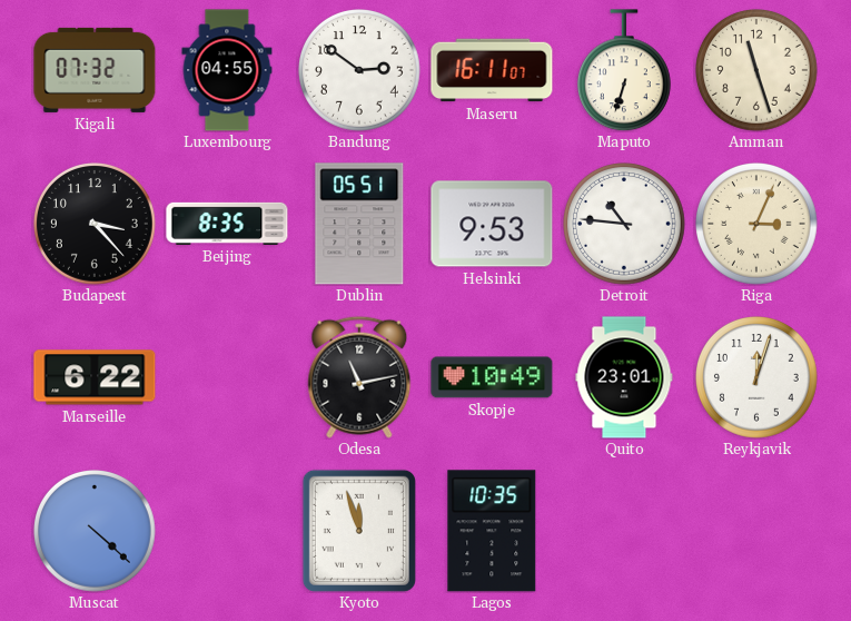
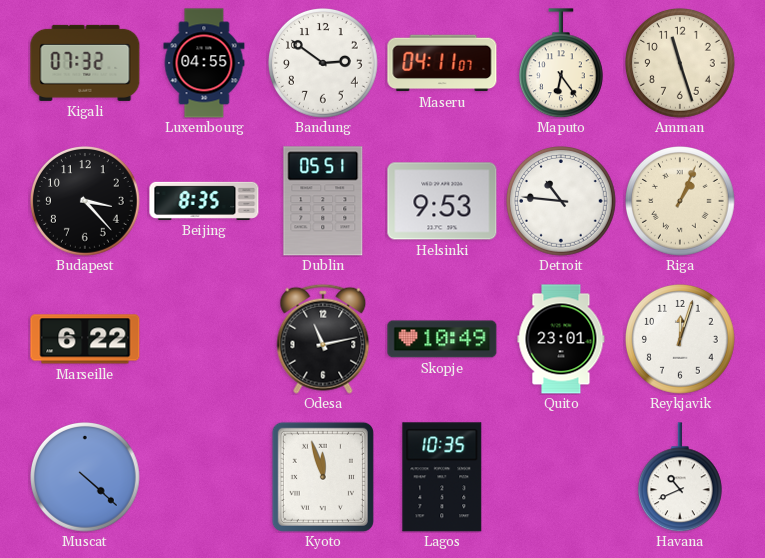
Maseru: 16:11 -> 04:11
Maputo: 6:33 -> 6:24
Riga: 3:04 -> 1:04
Havana: none -> 10:41
